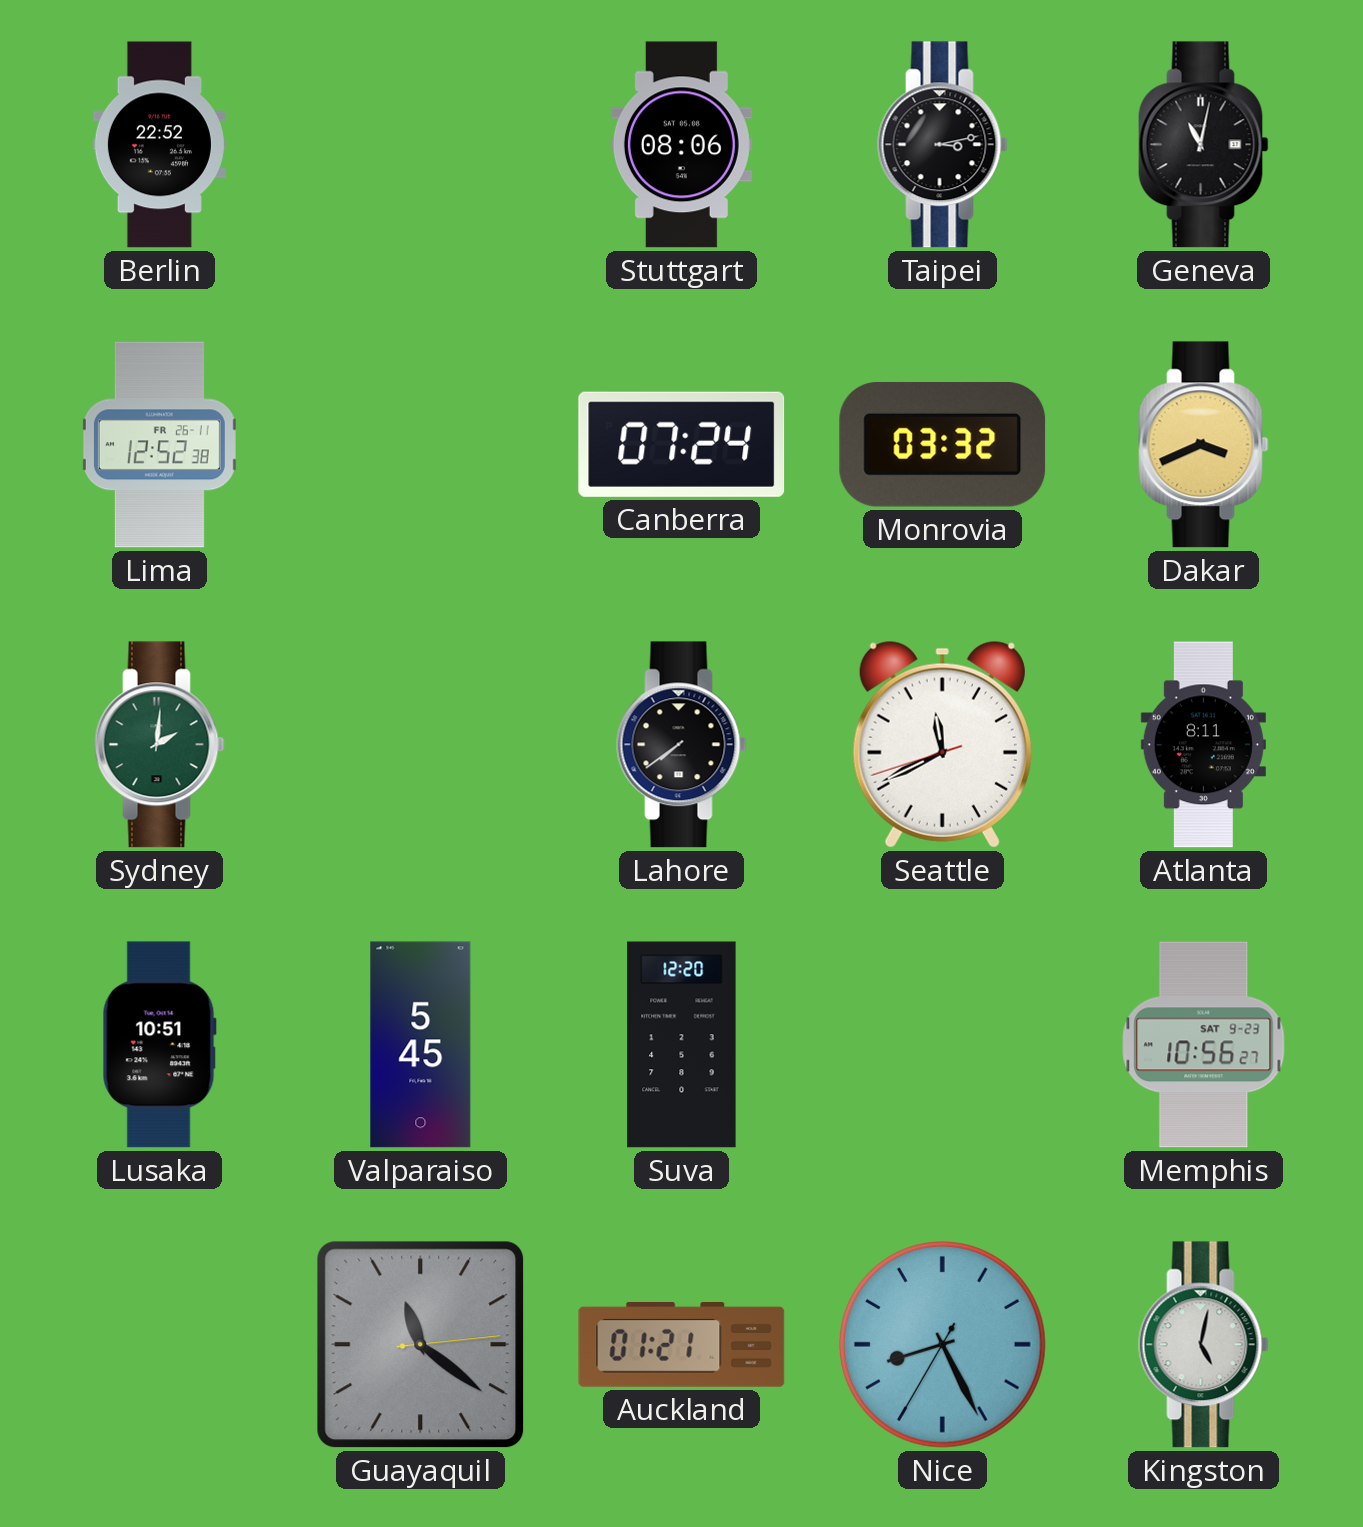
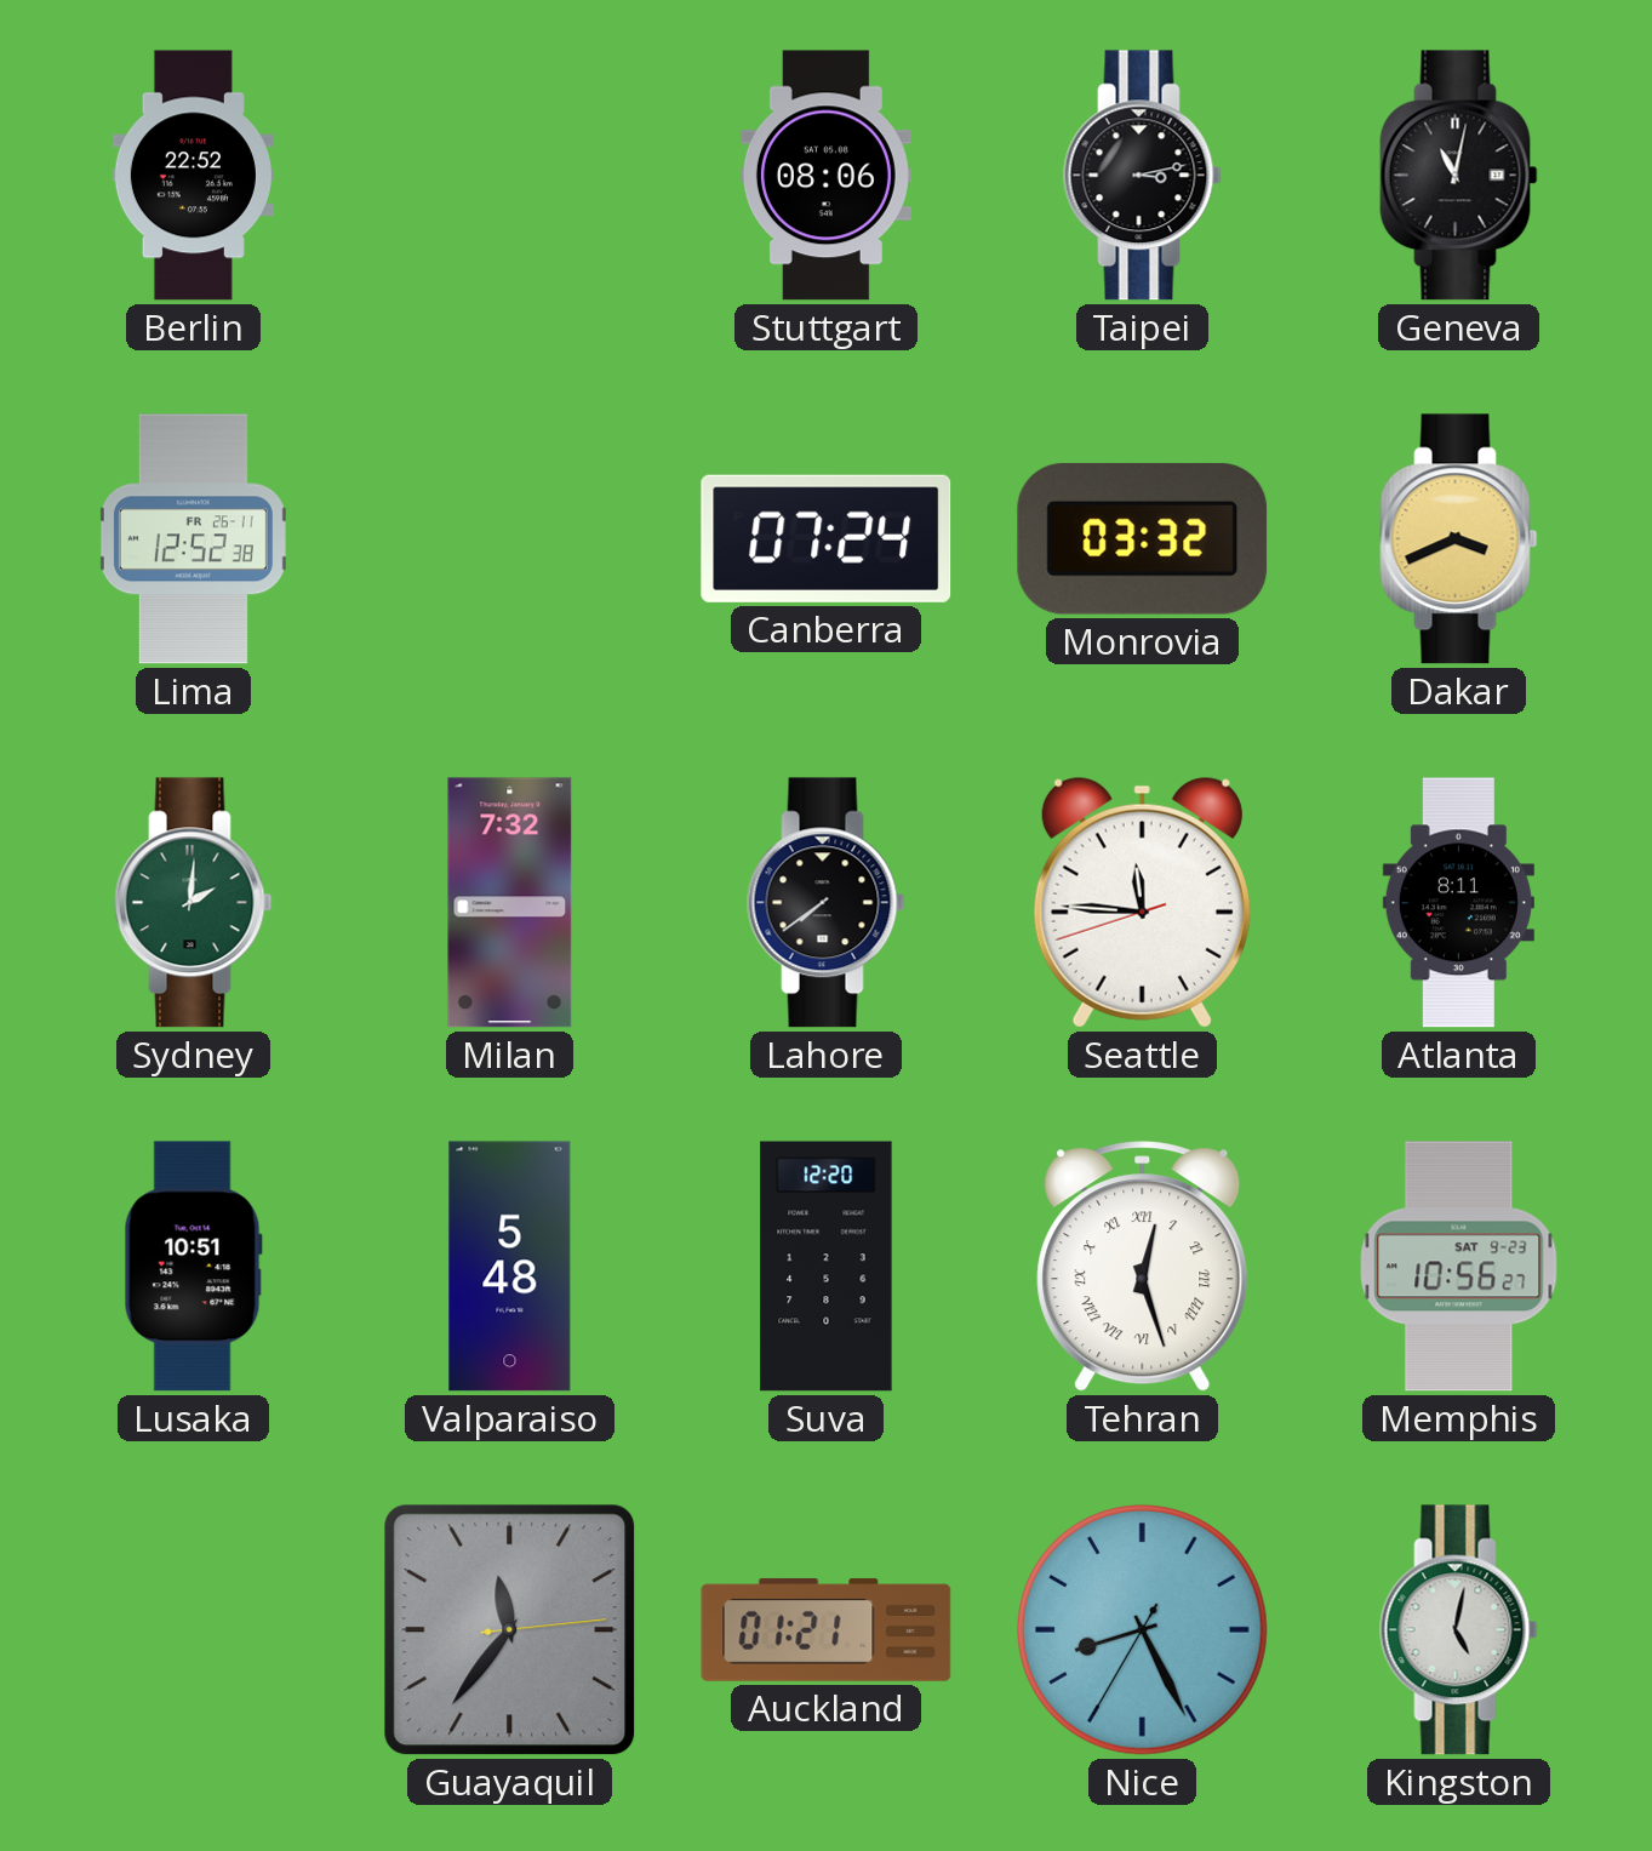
Milan: none -> 7:32
Seattle: 11:40 -> 11:45
Valparaiso: 5:45 -> 5:48
Tehran: none -> 12:27
Guayaquil: 11:21 -> 11:36
